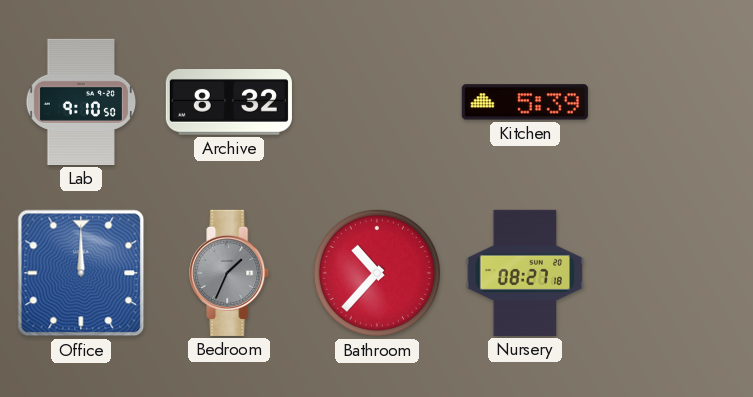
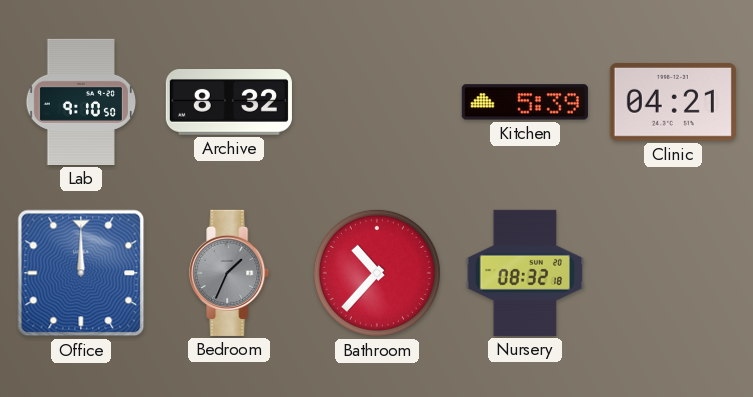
Clinic: none -> 04:21
Nursery: 08:27 -> 08:32
